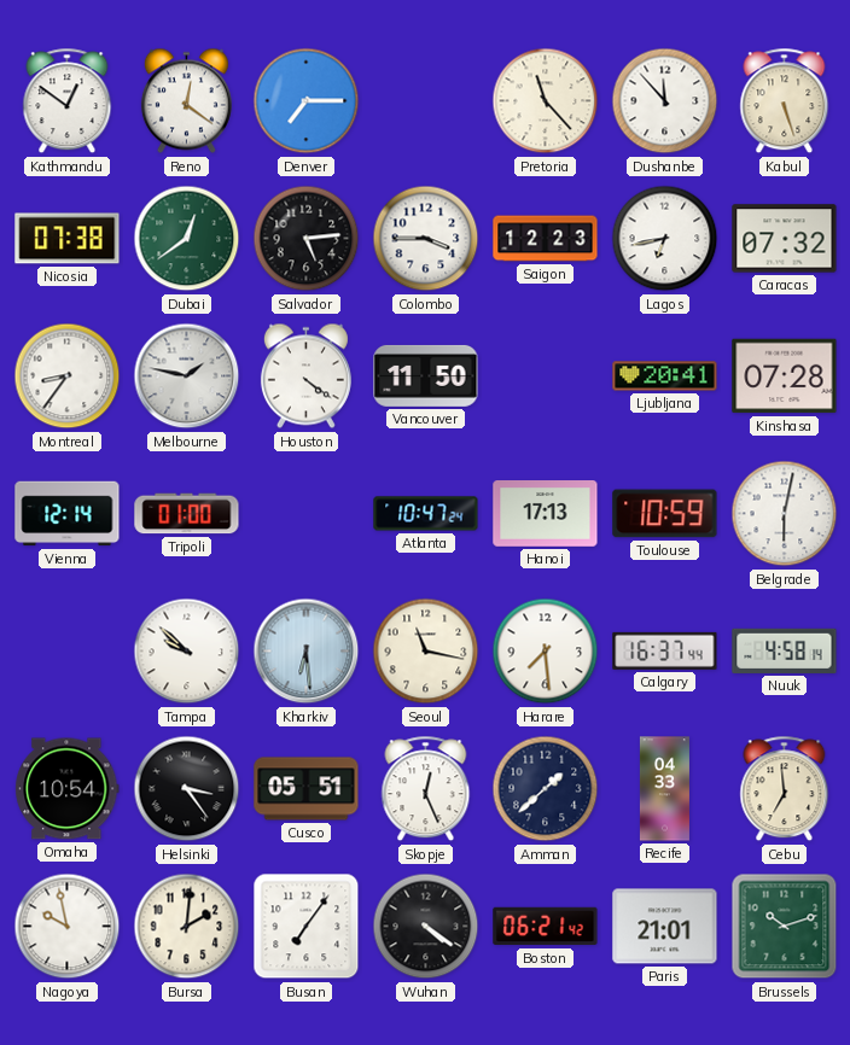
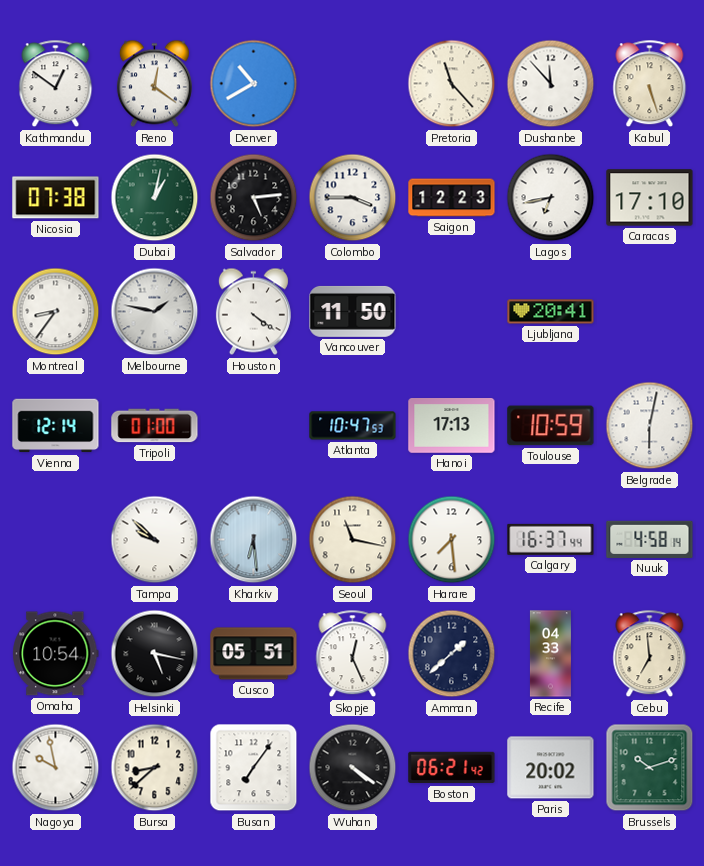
Denver: 7:15 -> 10:40
Dubai: 12:39 -> 1:02
Caracas: 07:32 -> 17:10
Kinshasa: 07:28 -> none
Atlanta: 10:47:24 -> 10:47:53
Helsinki: 3:24 -> 5:17
Bursa: 2:01 -> 8:38
Paris: 21:01 -> 20:02
